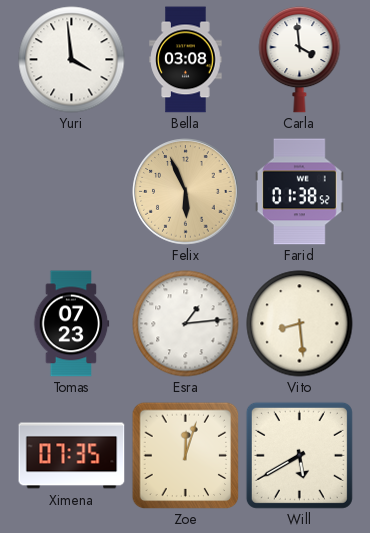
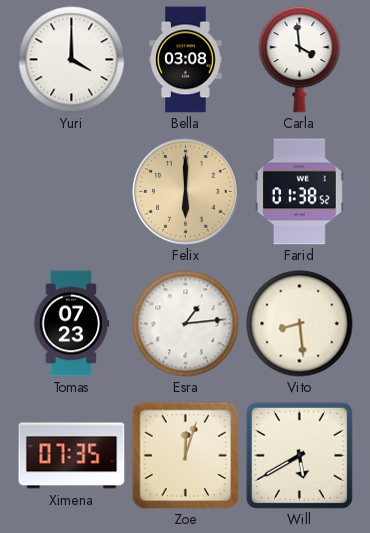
Yuri: 3:59 -> 4:00
Felix: 5:56 -> 6:00
